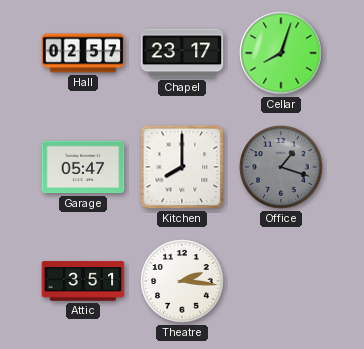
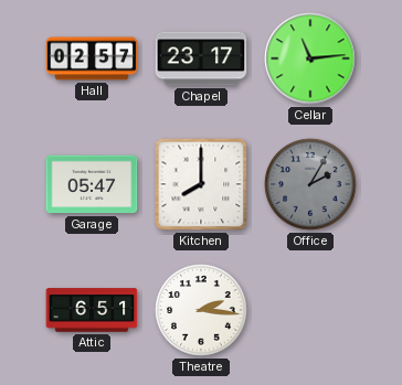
Cellar: 8:03 -> 11:14
Office: 1:18 -> 2:05
Attic: 3:51 -> 6:51
